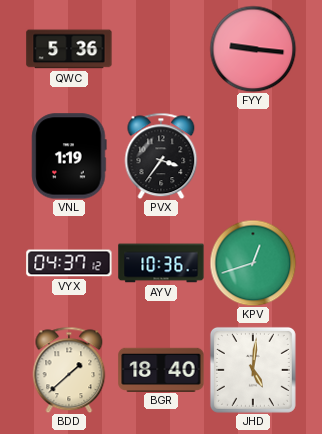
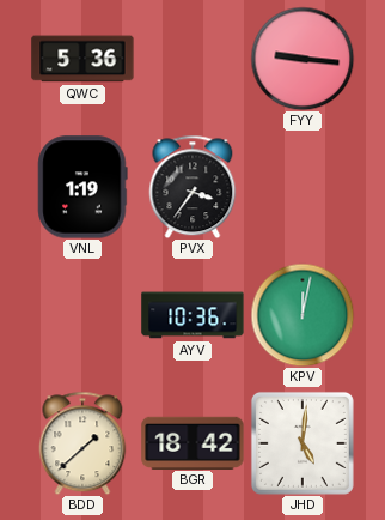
VYX: 04:37 -> none
KPV: 12:42 -> 12:02
BGR: 18:40 -> 18:42
